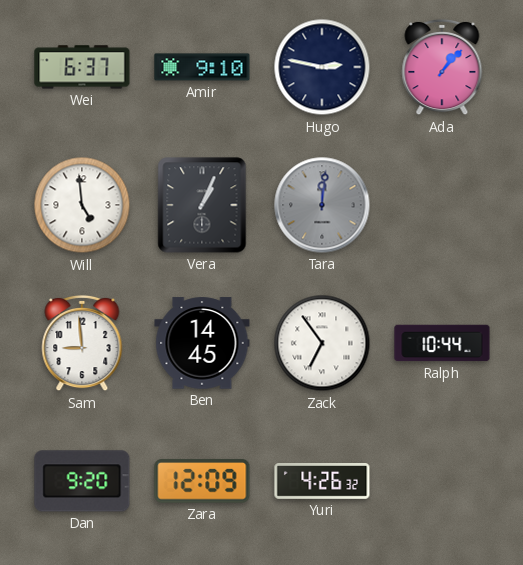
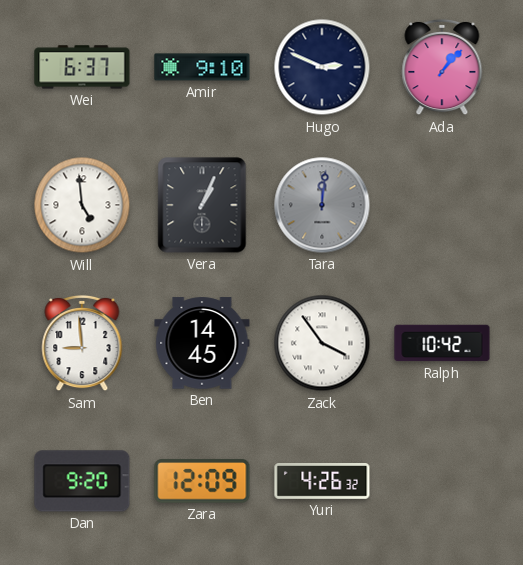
Hugo: 2:47 -> 2:49
Zack: 6:54 -> 3:54
Ralph: 10:44 -> 10:42
